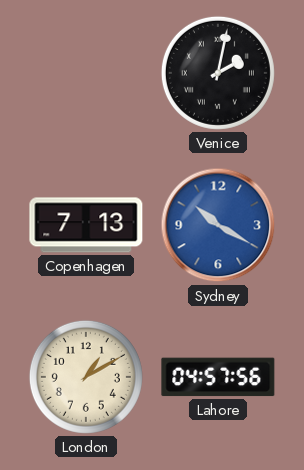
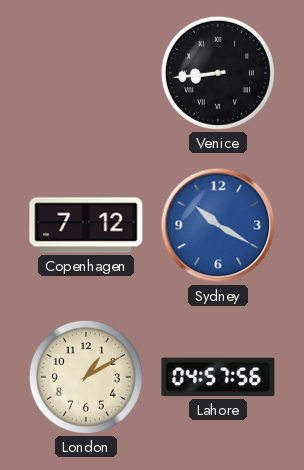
Venice: 2:02 -> 8:44
Copenhagen: 7:13 -> 7:12
